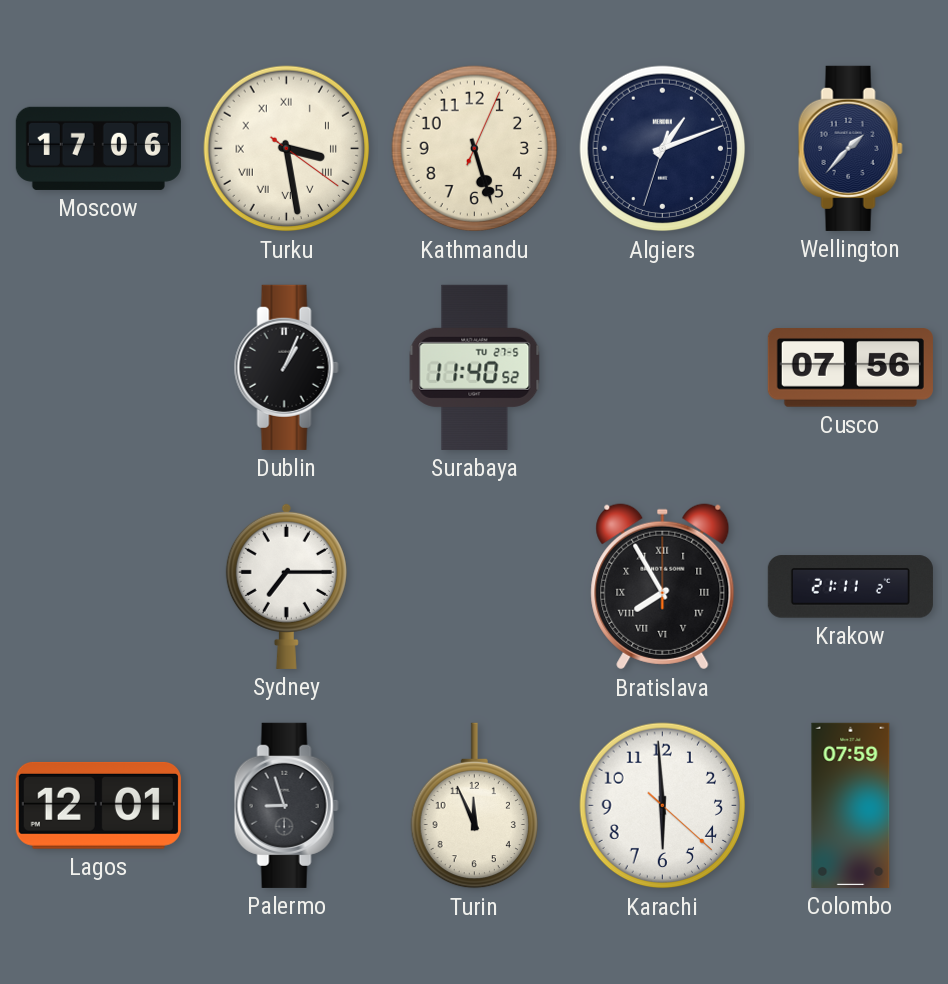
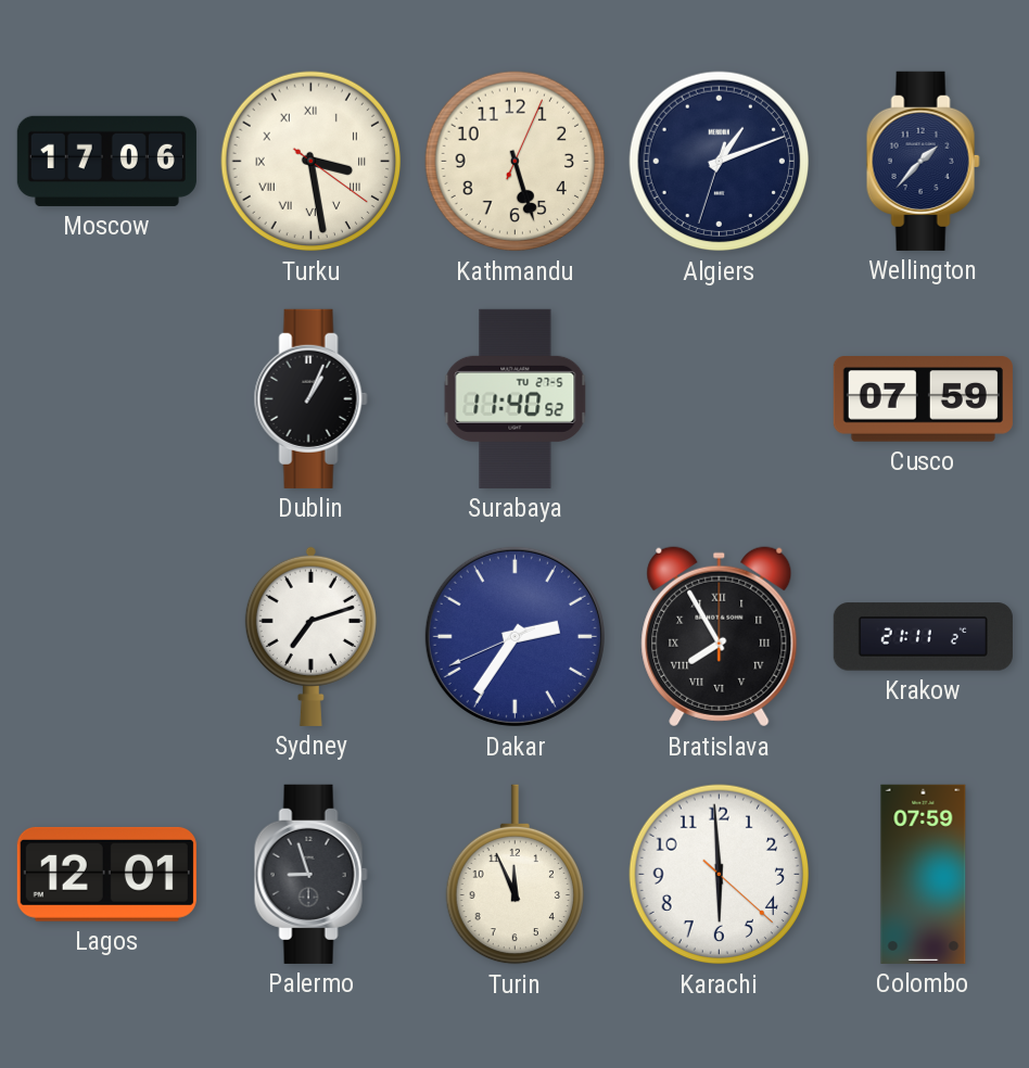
Cusco: 07:56 -> 07:59
Sydney: 7:15 -> 7:12
Dakar: none -> 2:35
